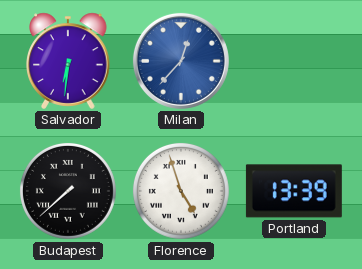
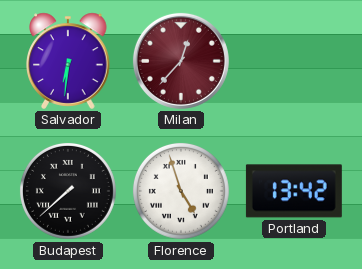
Milan dial: blue -> burgundy
Portland: 13:39 -> 13:42
